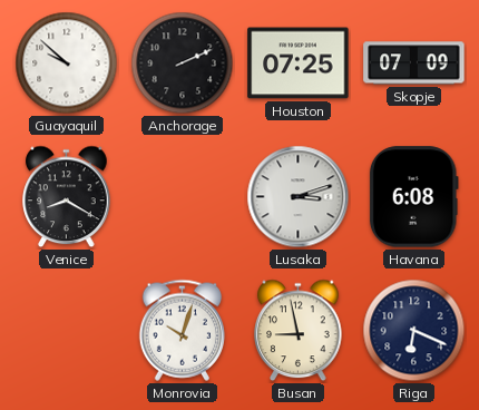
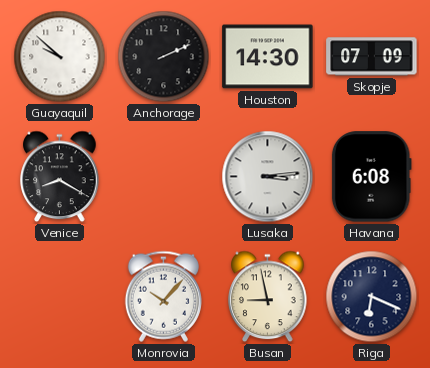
Houston: 07:25 -> 14:30
Lusaka: 3:12 -> 3:14
Monrovia: 10:03 -> 10:07
